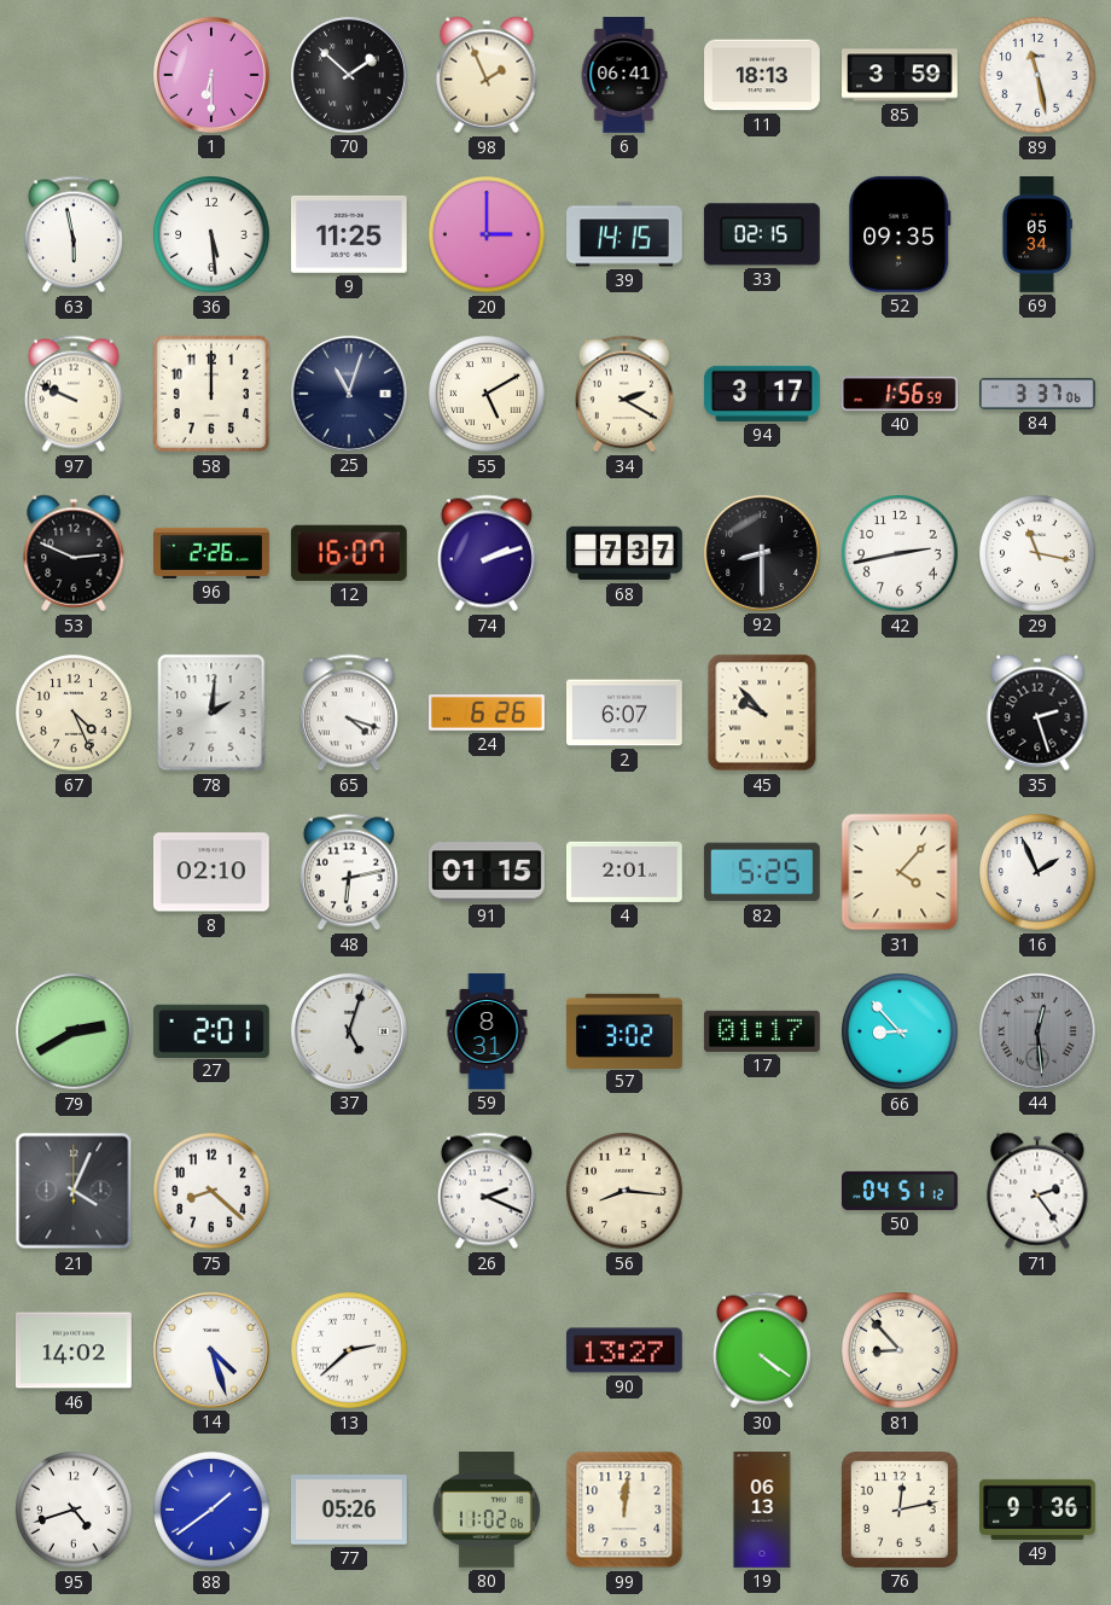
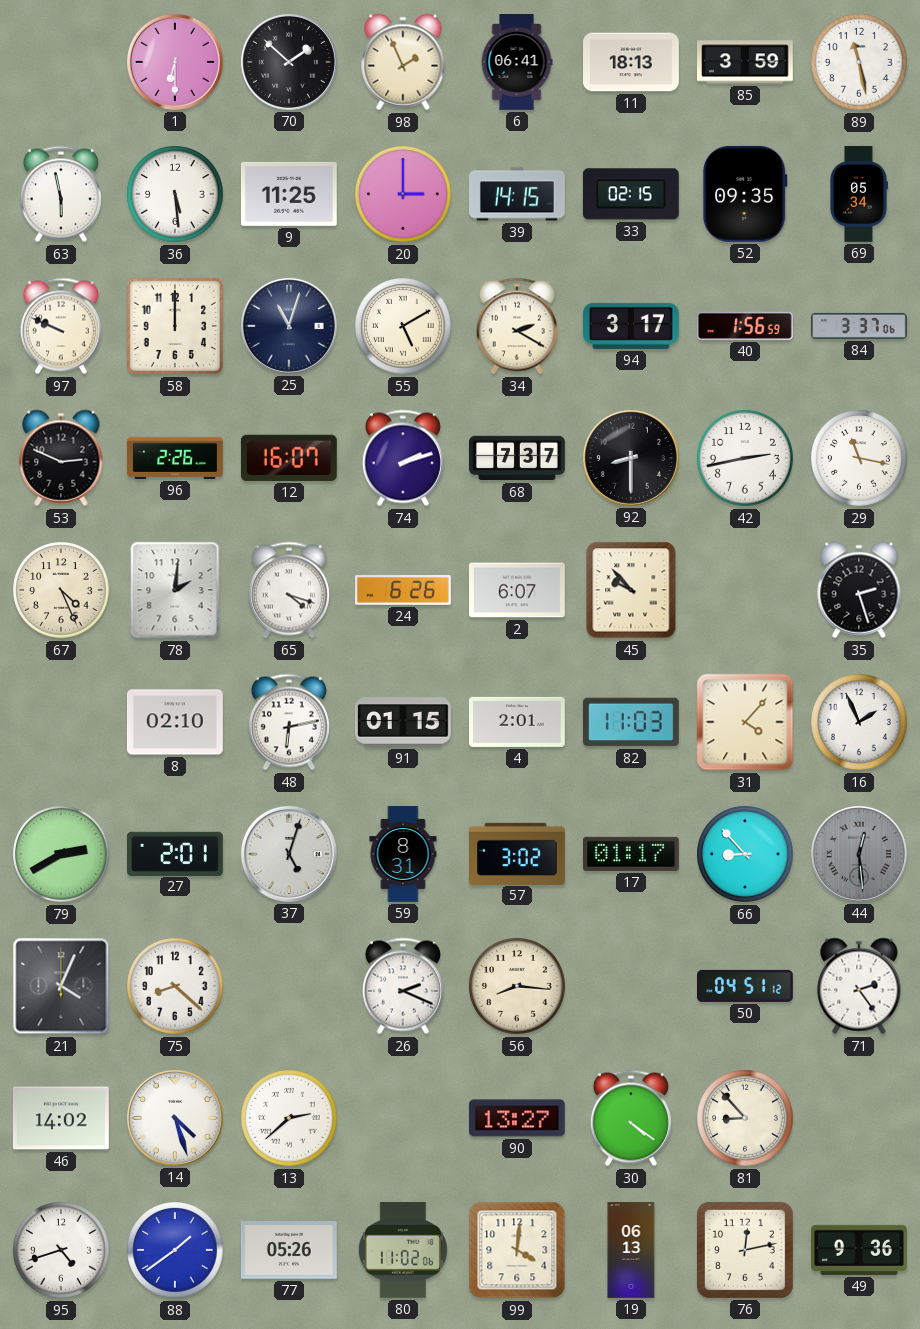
82: 5:25 -> 11:03
99: 12:01 -> 4:01
